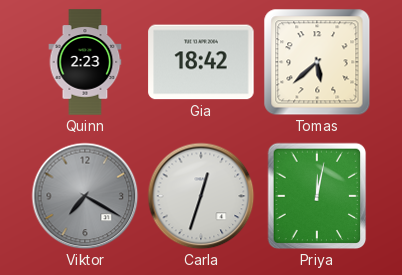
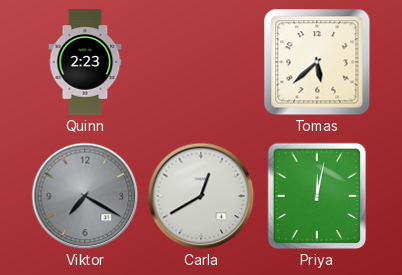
Gia: 18:42 -> none
Carla: 12:33 -> 12:40
